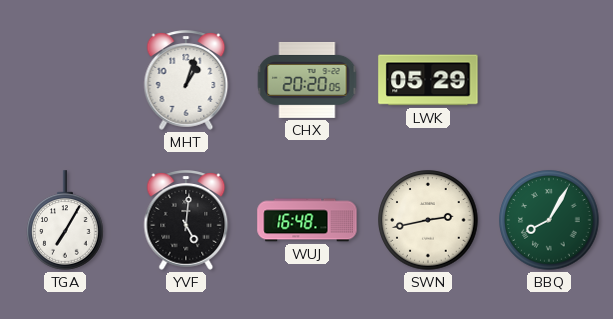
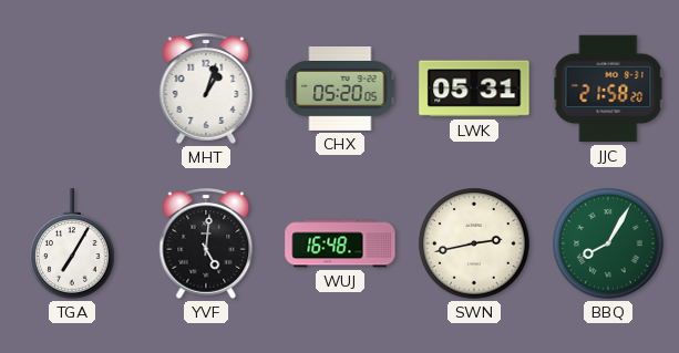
CHX: 20:20 -> 05:20
LWK: 05:29 -> 05:31
JJC: none -> 21:58
